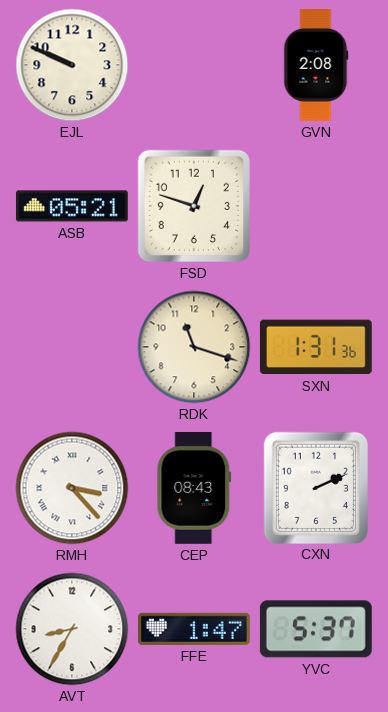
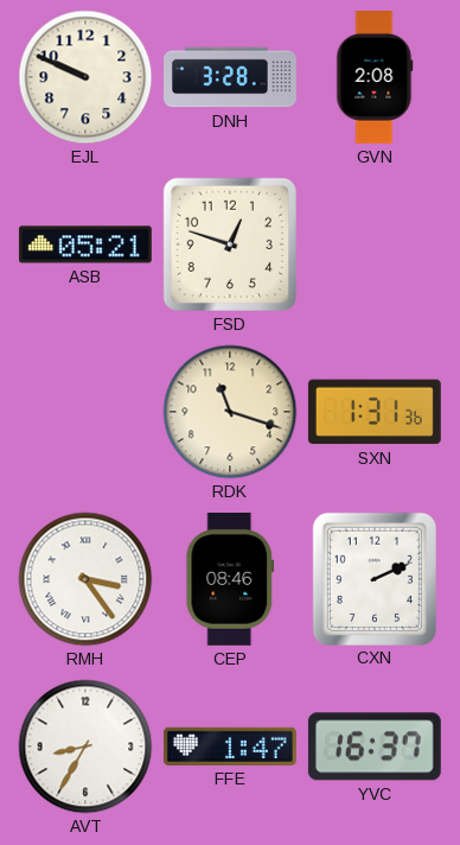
DNH: none -> 3:28
RMH: 3:23 -> 3:24
CEP: 08:43 -> 08:46
YVC: 5:37 -> 16:37
